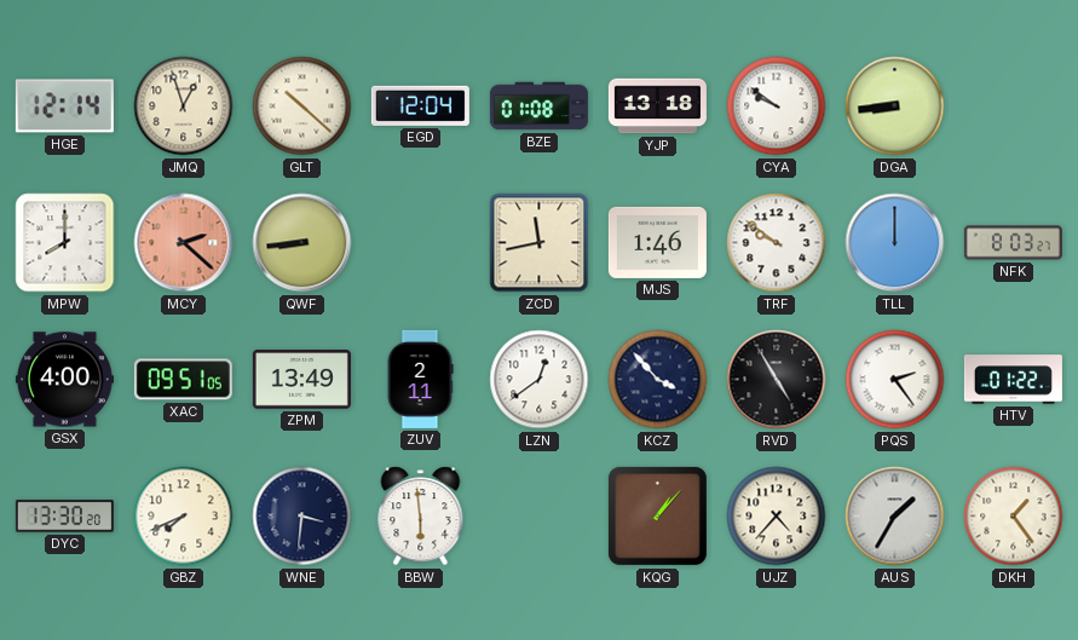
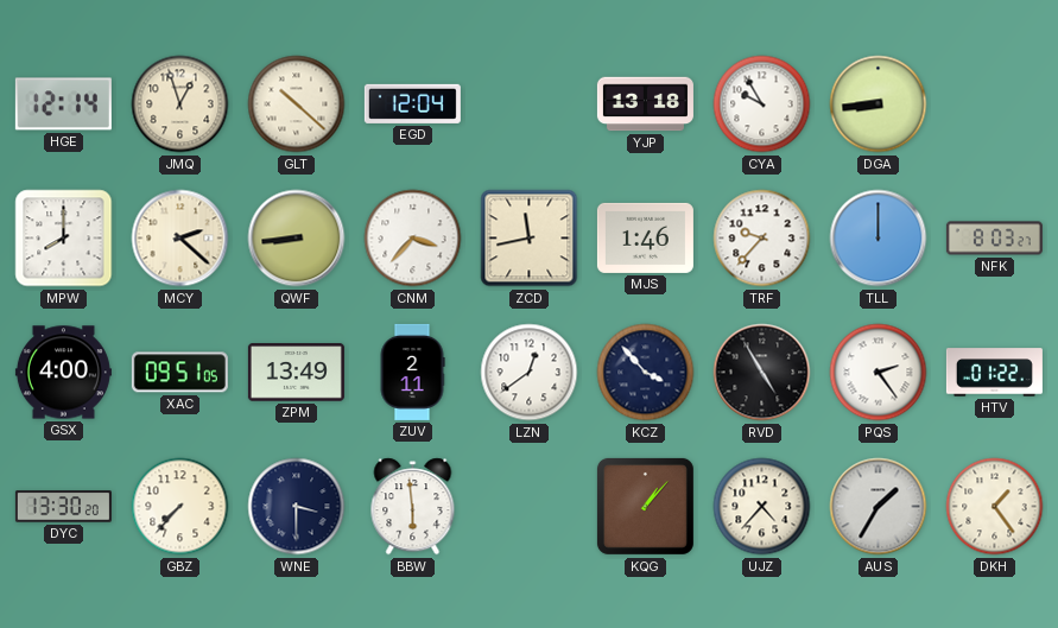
BZE: 01:08 -> none
CYA: 9:51 -> 9:55
MCY dial: salmon -> cream
CNM: none -> 3:37
TRF: 9:51 -> 9:37
GBZ: 7:41 -> 7:37
WNE: 3:31 -> 3:30
